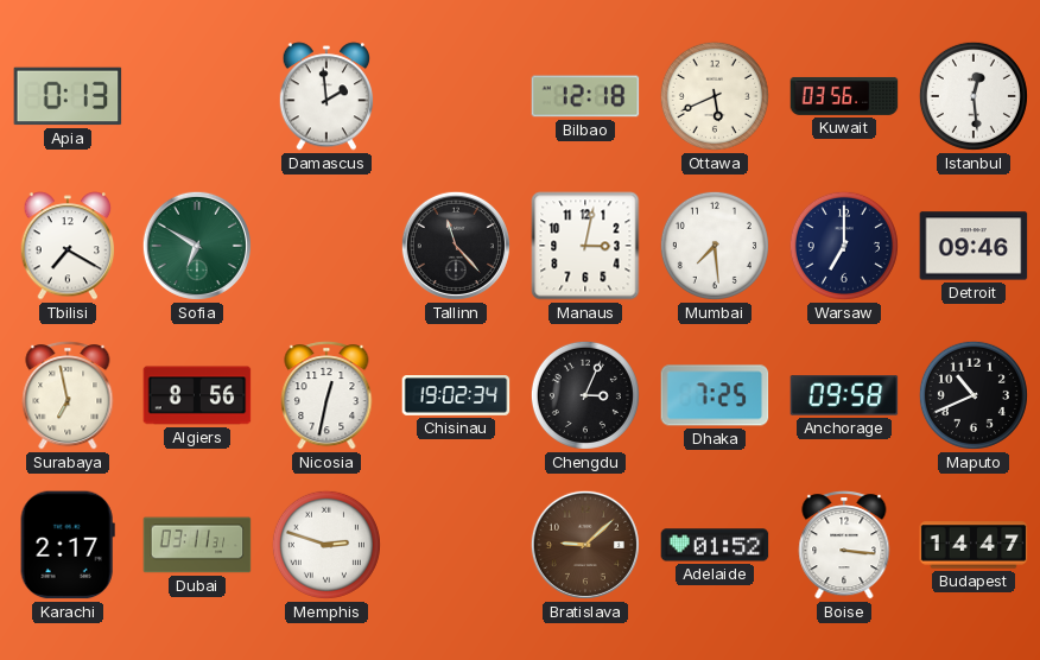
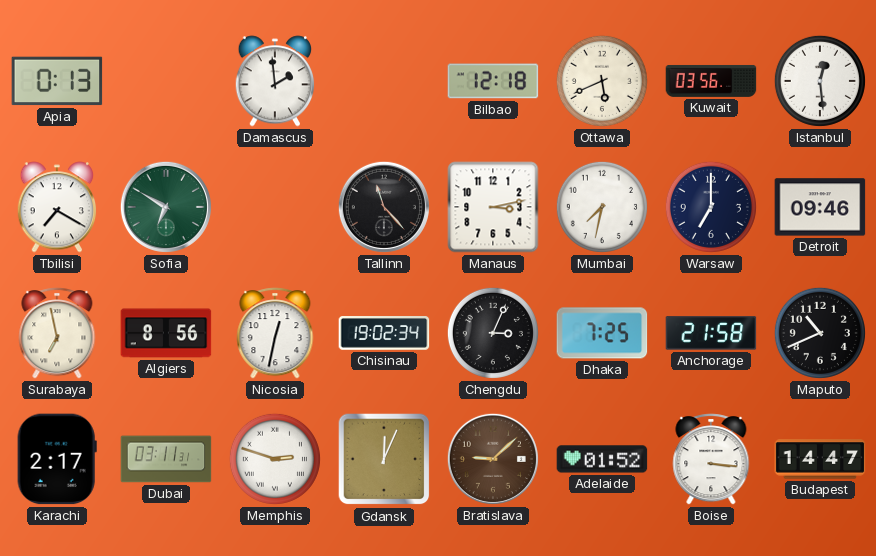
Manaus: 3:02 -> 3:13
Mumbai: 7:29 -> 7:32
Anchorage: 09:58 -> 21:58
Gdansk: none -> 12:04
